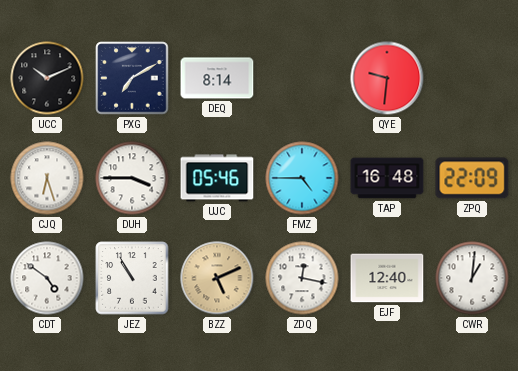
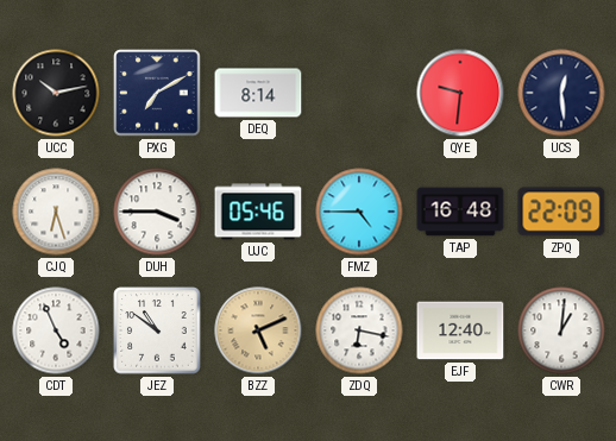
UCC: 10:11 -> 10:13
UCS: none -> 12:29
CDT: 4:51 -> 4:56
JEZ: 10:55 -> 10:51
ZDQ: 12:17 -> 6:17
